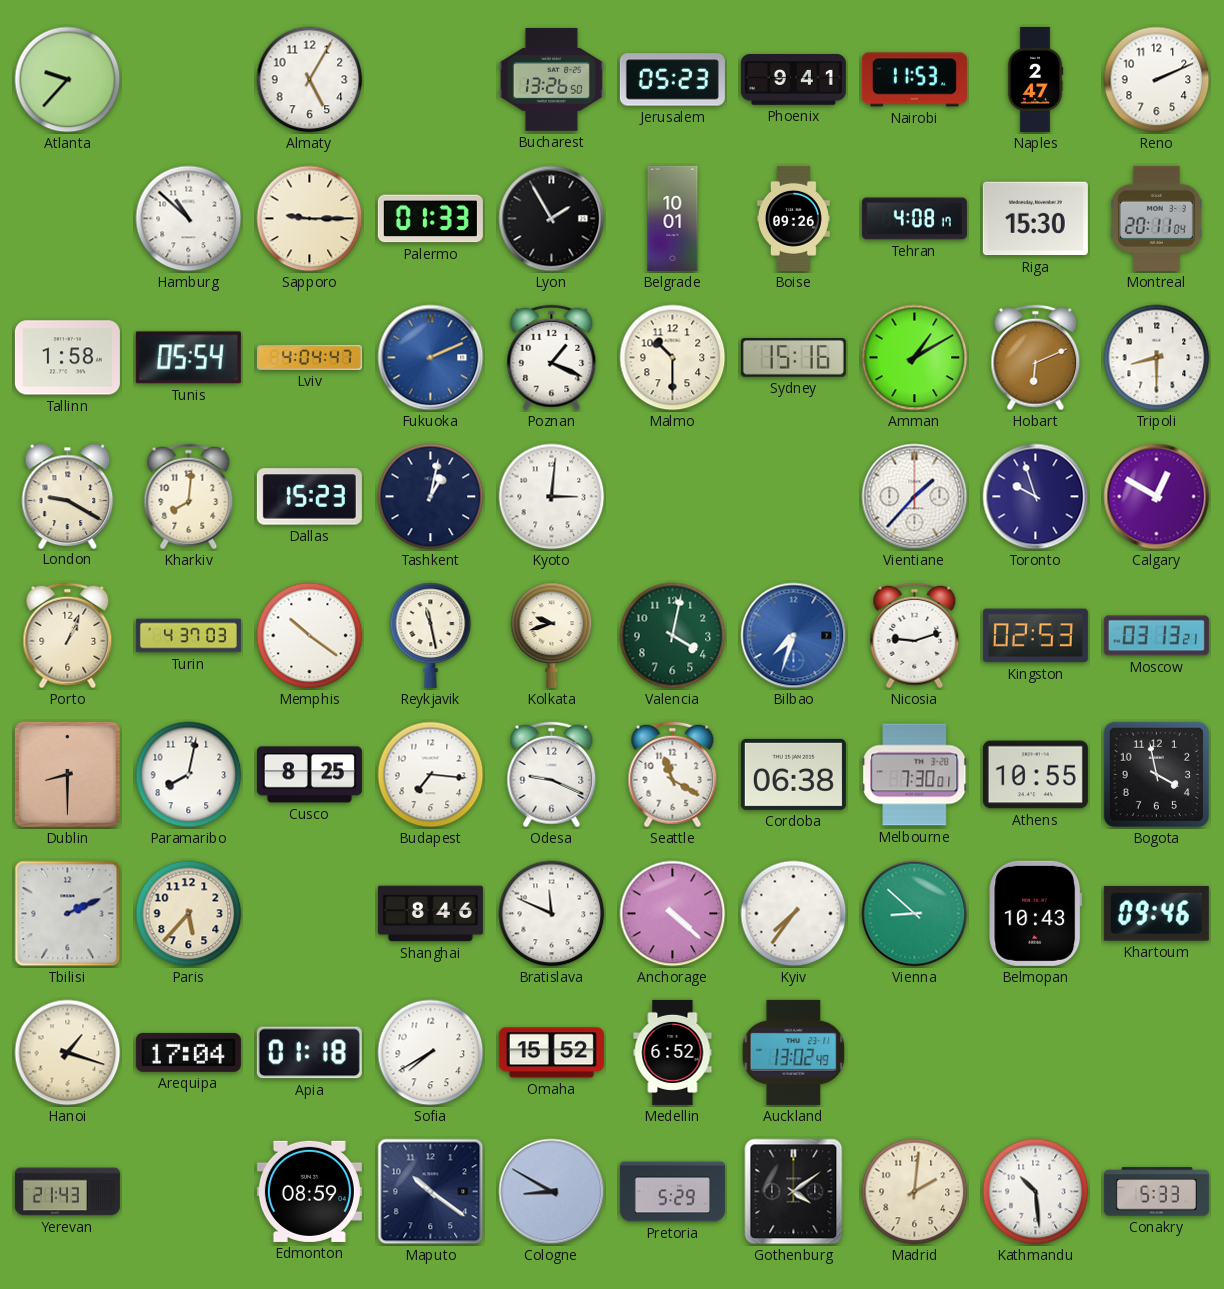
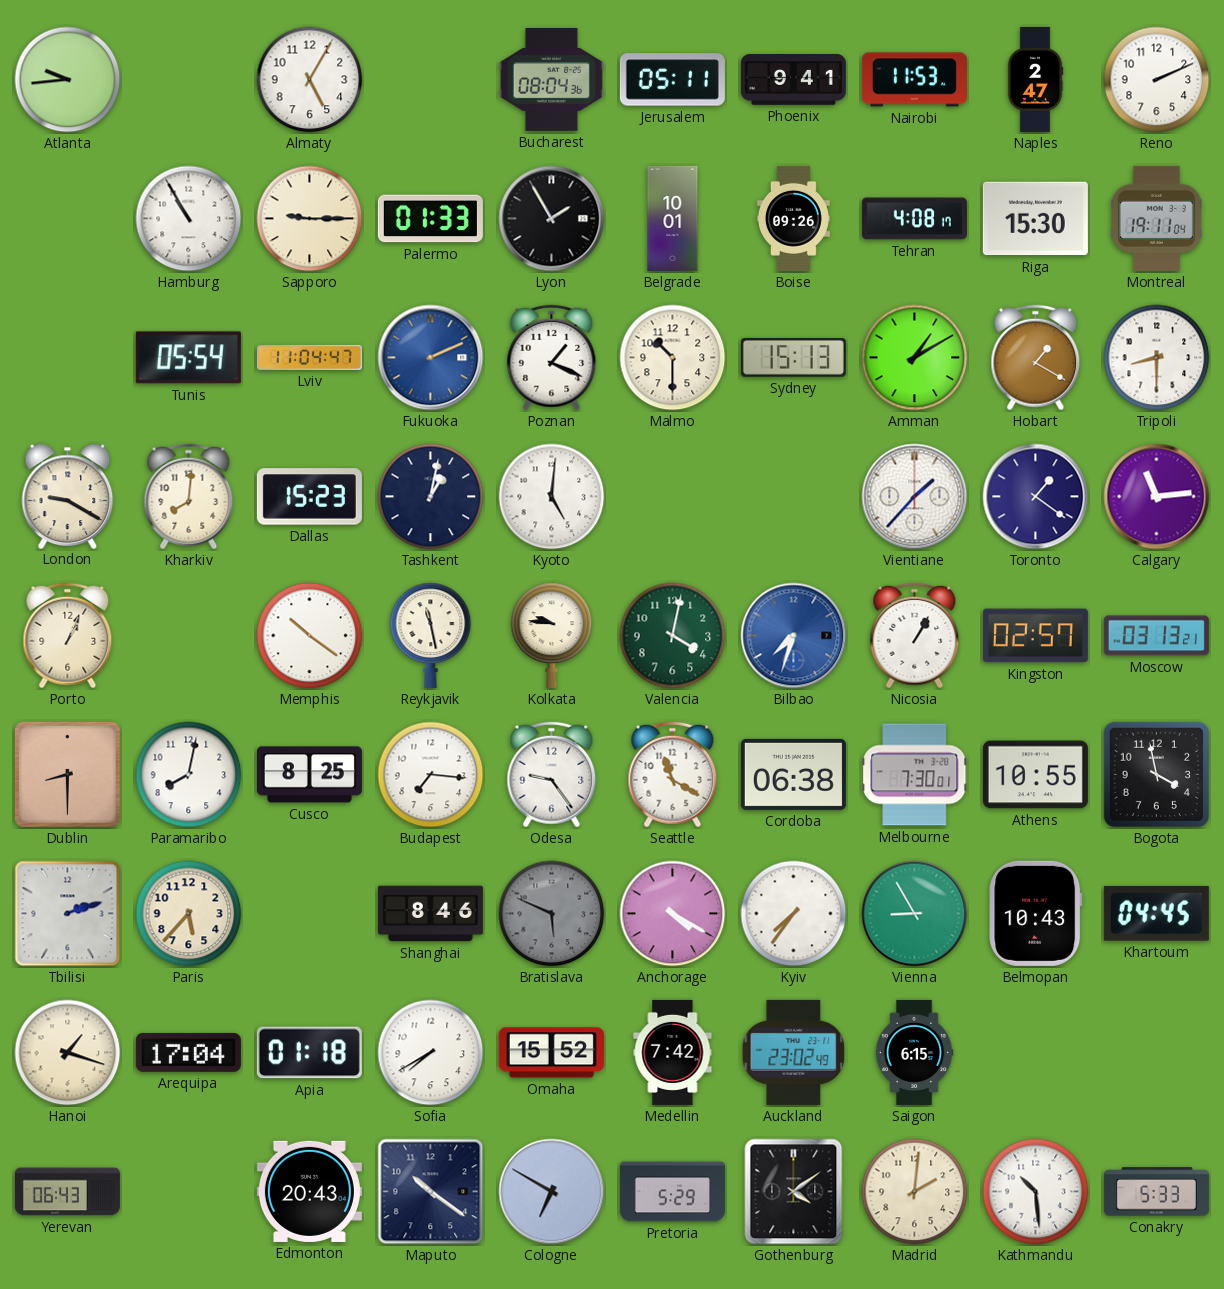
Atlanta: 9:37 -> 9:44
Bucharest: 13:26 -> 08:04
Jerusalem: 05:23 -> 05:11
Hamburg: 10:52 -> 10:55
Montreal: 20:11 -> 19:11
Tallinn: 1:58 -> none
Lviv: 4:04 -> 11:04
Sydney: 15:16 -> 15:13
Hobart: 6:11 -> 1:20
Kyoto: 3:01 -> 5:01
Toronto: 9:57 -> 1:21
Calgary: 12:50 -> 11:14
Turin: 4:37 -> none
Kolkata: 9:42 -> 9:46
Nicosia: 9:12 -> 1:05
Kingston: 02:53 -> 02:57
Odesa: 9:19 -> 9:24
Tbilisi: 2:11 -> 2:12
Bratislava: 11:49 -> 5:49
Bratislava dial: white -> grey
Anchorage: 4:22 -> 4:20
Vienna: 8:52 -> 8:55
Khartoum: 09:46 -> 04:45
Medellin: 6:52 -> 7:42
Auckland: 13:02 -> 23:02
Saigon: none -> 6:15
Yerevan: 21:43 -> 06:43
Edmonton: 08:59 -> 20:43
Cologne: 8:50 -> 6:50
